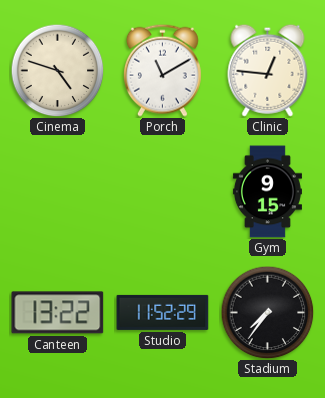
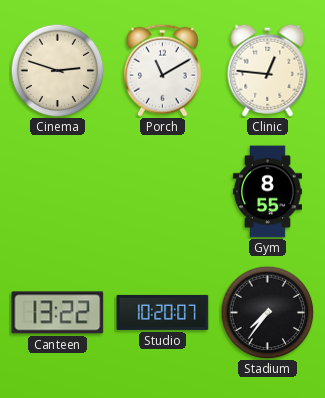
Cinema: 4:48 -> 2:48
Gym: 9:15 -> 8:55
Studio: 11:52 -> 10:20
